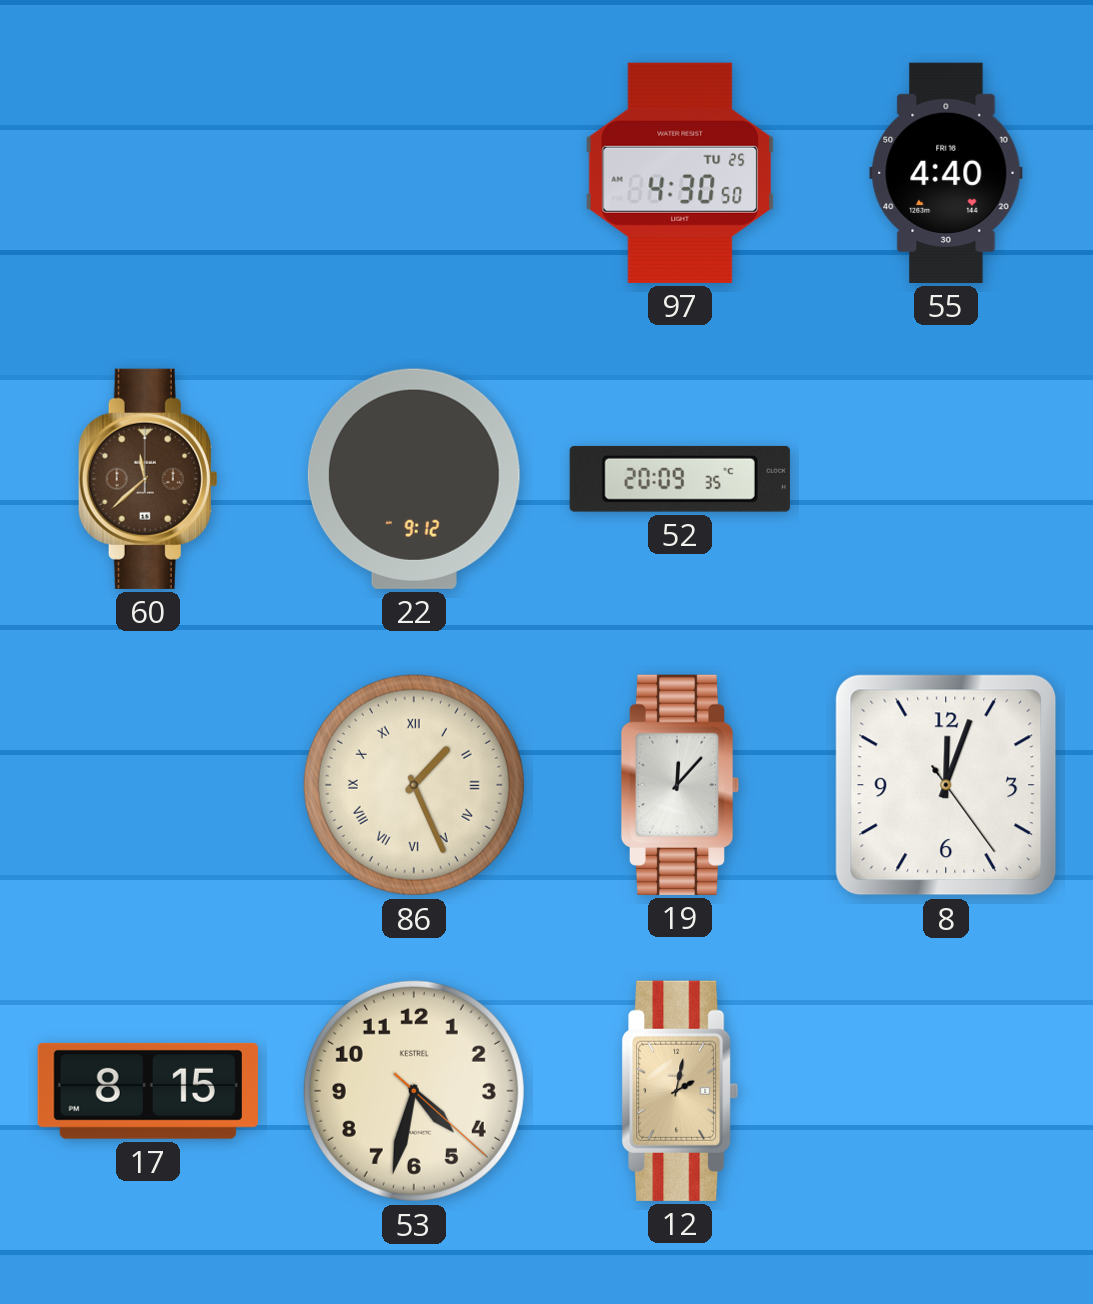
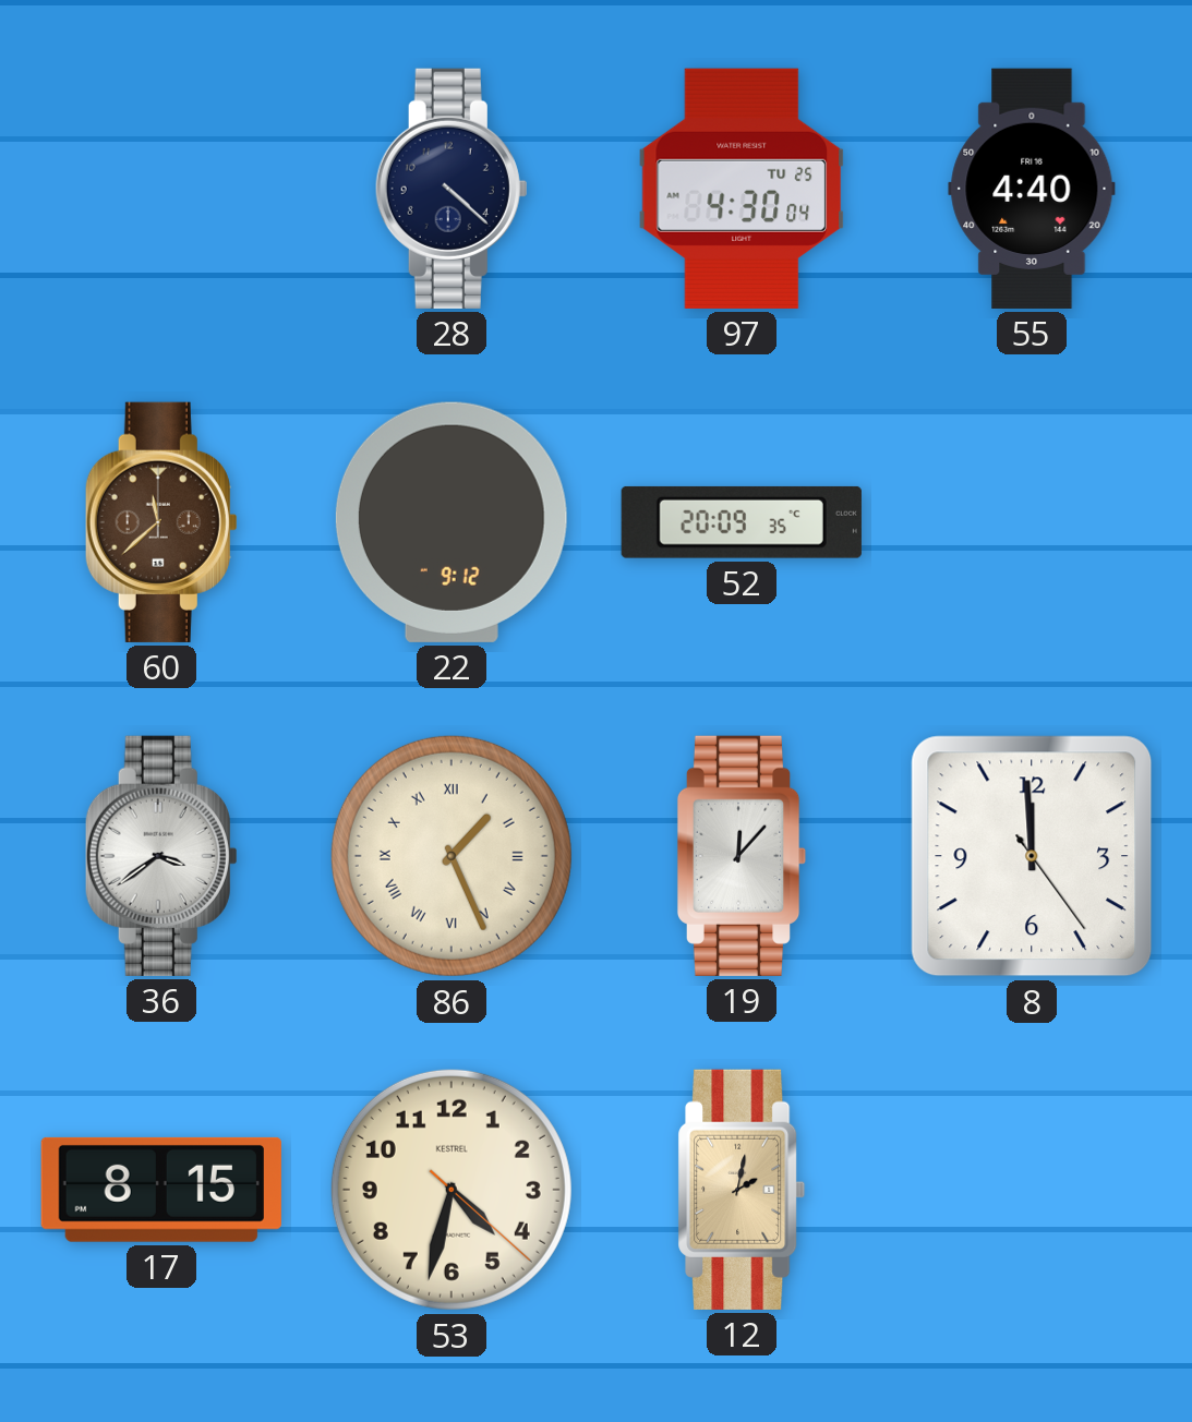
28: none -> 4:22
97: 4:30:50 -> 4:30:04
36: none -> 3:39
8: 12:03 -> 11:59
